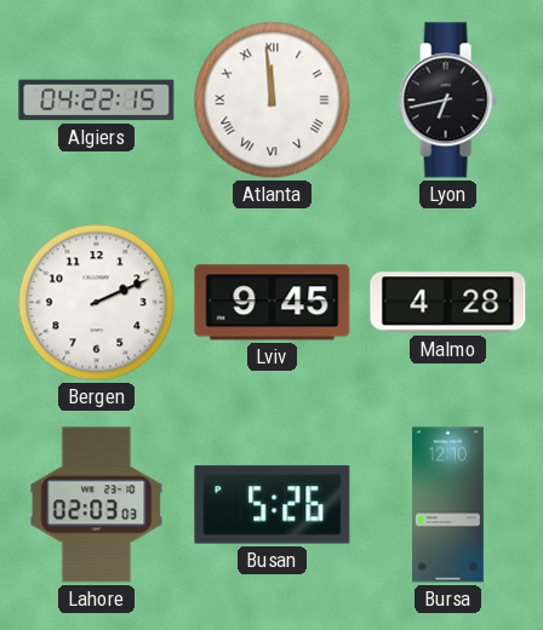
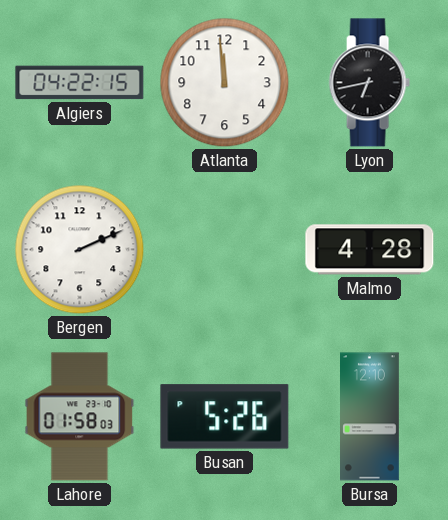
Atlanta numerals: Roman -> Arabic
Lviv: 9:45 -> none
Lahore: 02:03 -> 01:58
